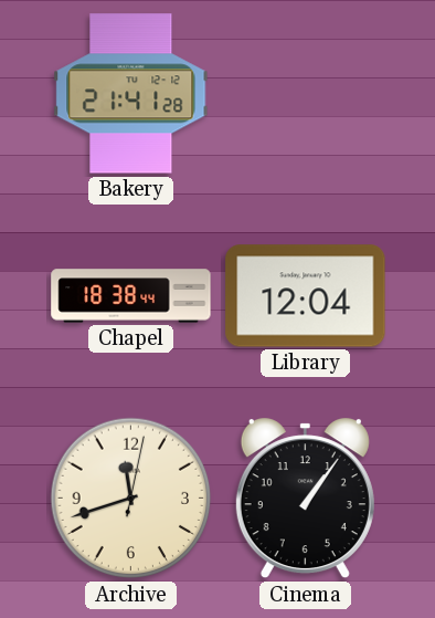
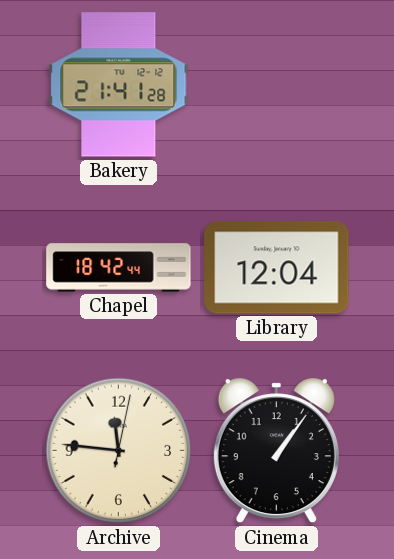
Chapel: 18:38 -> 18:42
Archive: 11:42 -> 11:46
